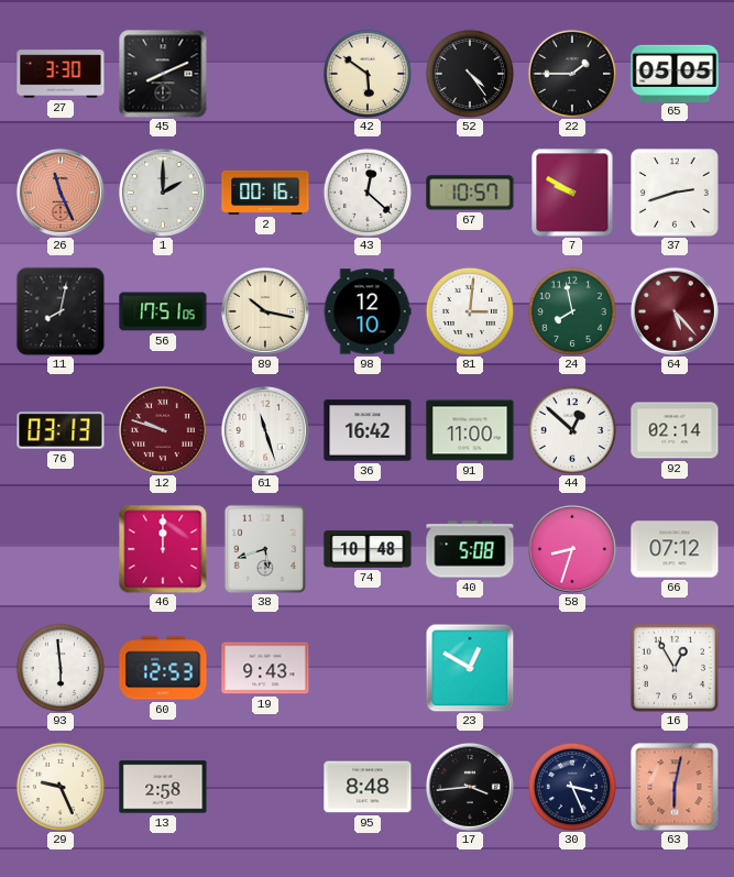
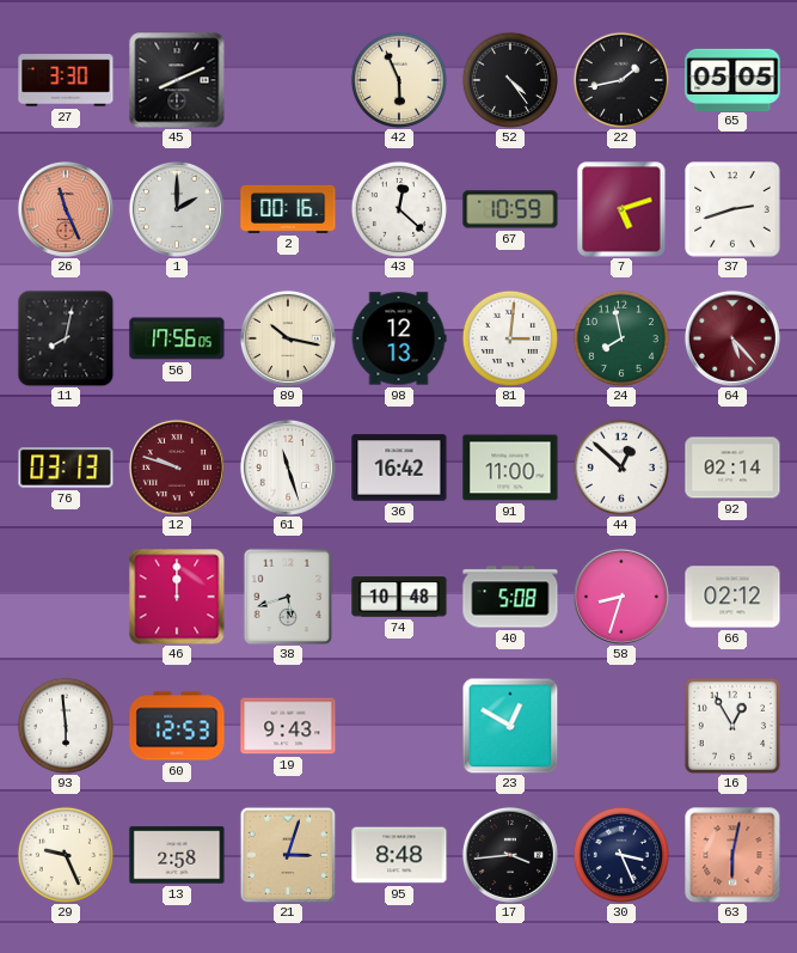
42: 5:51 -> 5:56
22: 1:45 -> 1:43
67: 10:57 -> 10:59
7: 9:50 -> 5:12
56: 17:51 -> 17:56
98: 12:10 -> 12:13
66: 07:12 -> 02:12
21: none -> 3:03
